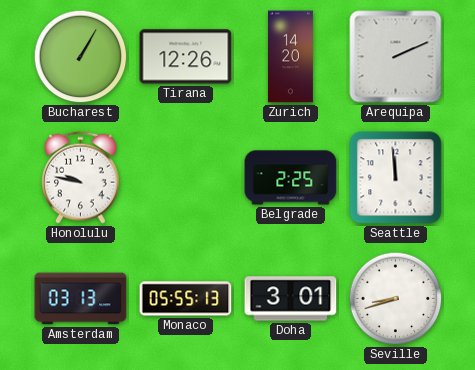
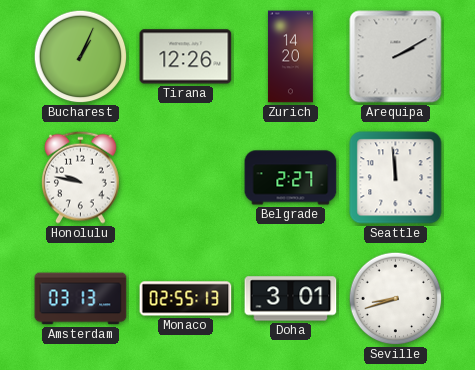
Bucharest: 1:05 -> 1:04
Arequipa: 2:11 -> 2:10
Belgrade: 2:25 -> 2:27
Monaco: 05:55 -> 02:55
